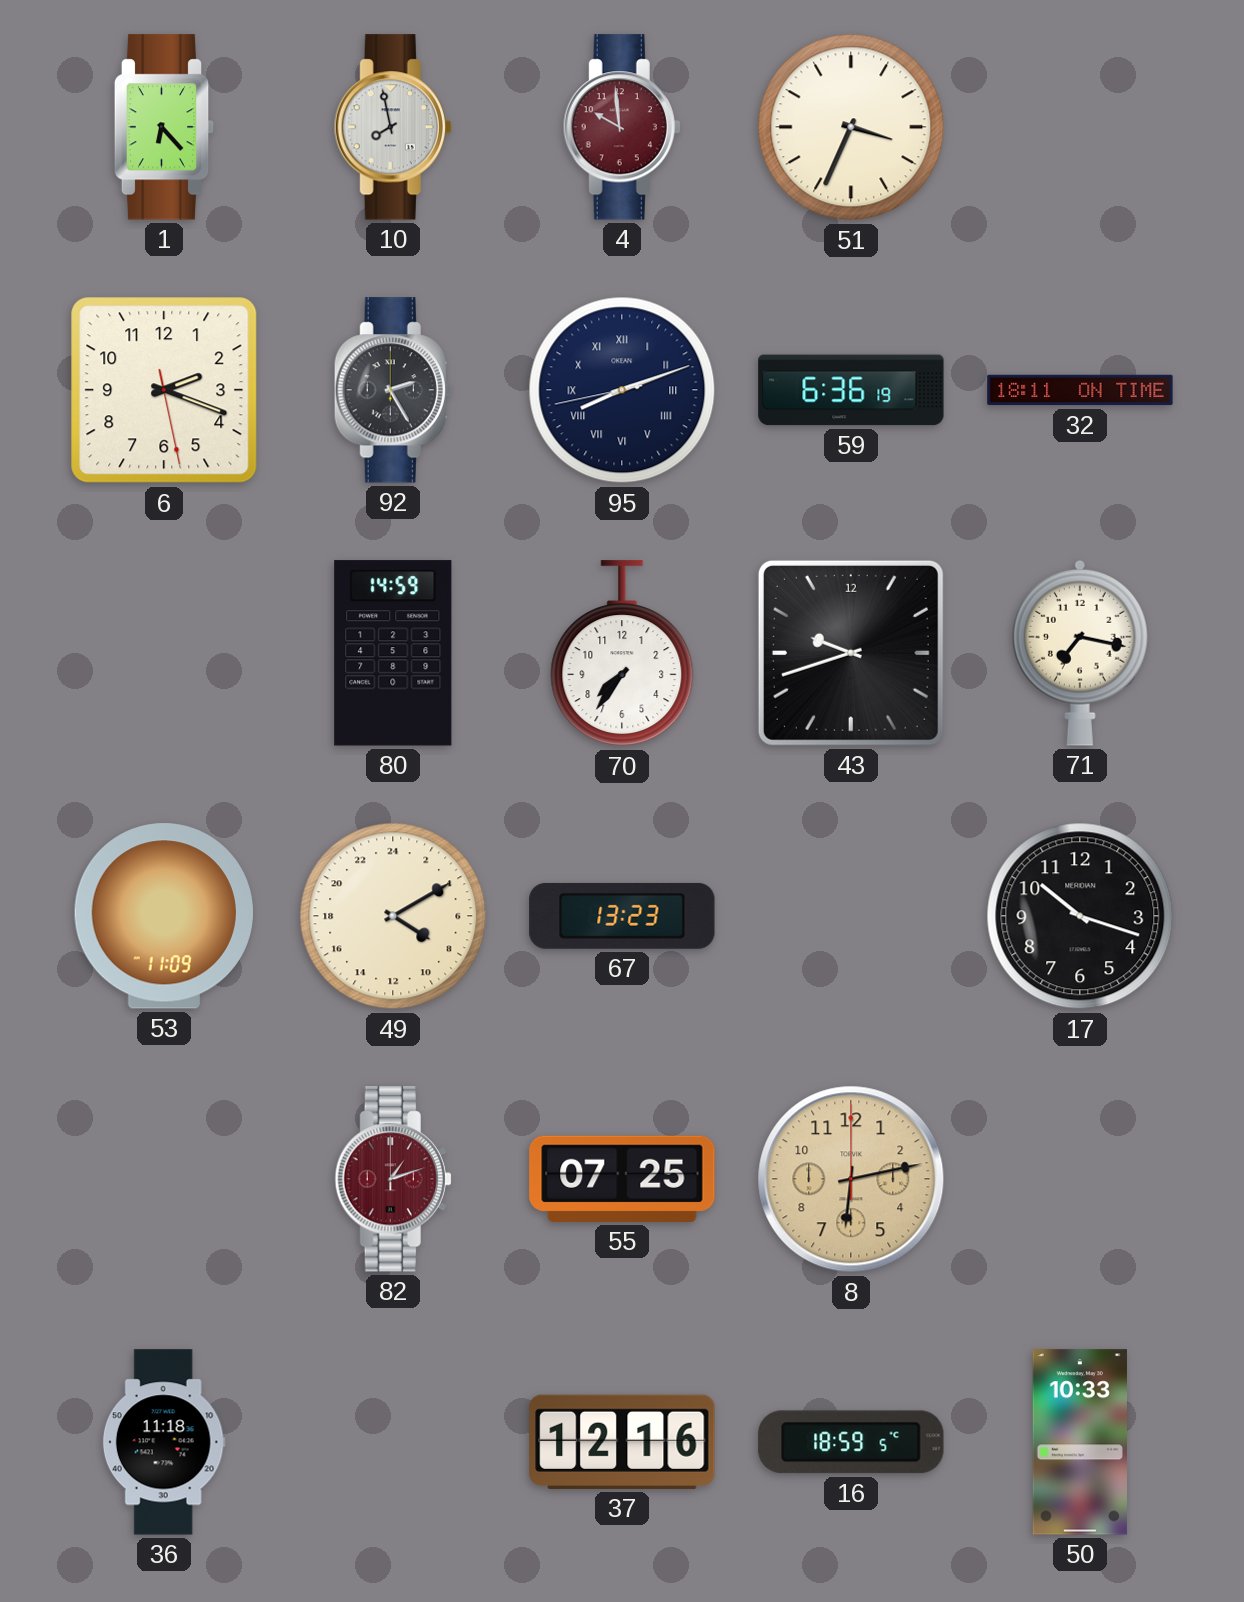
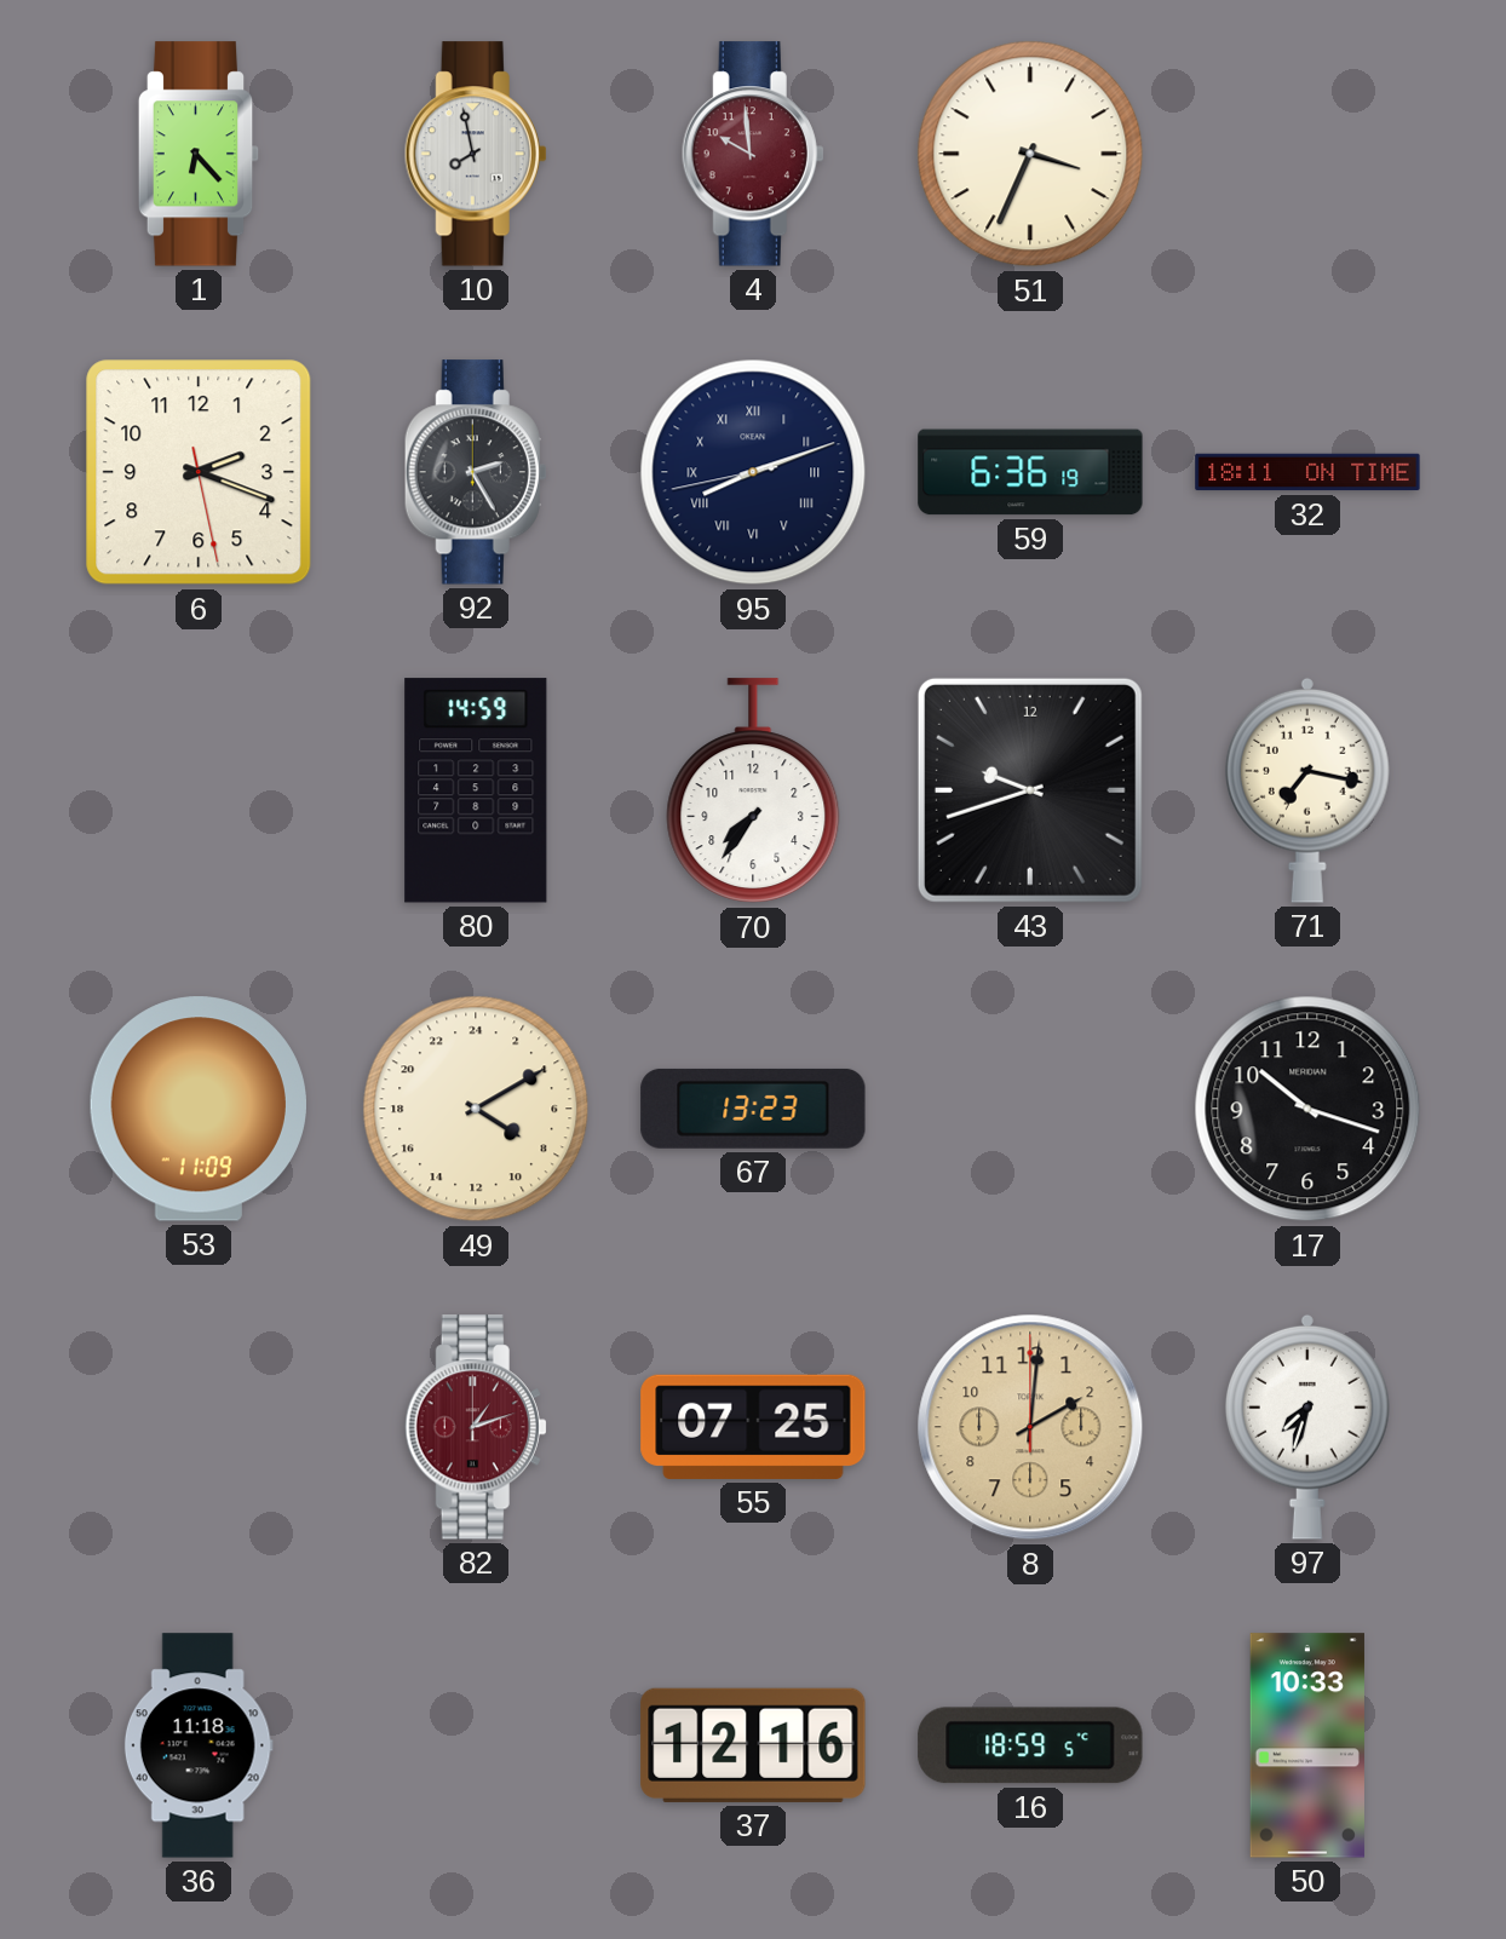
8: 6:13 -> 2:01
97: none -> 7:33
